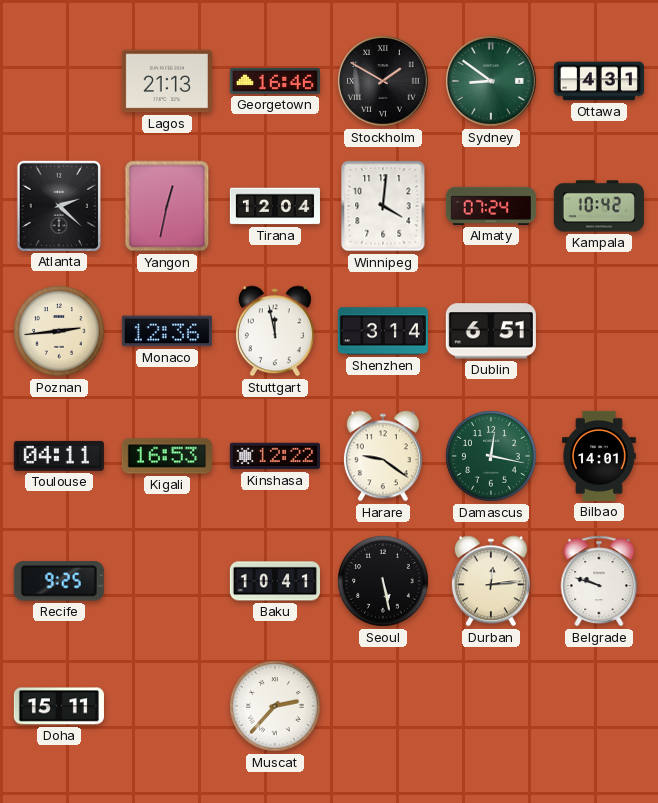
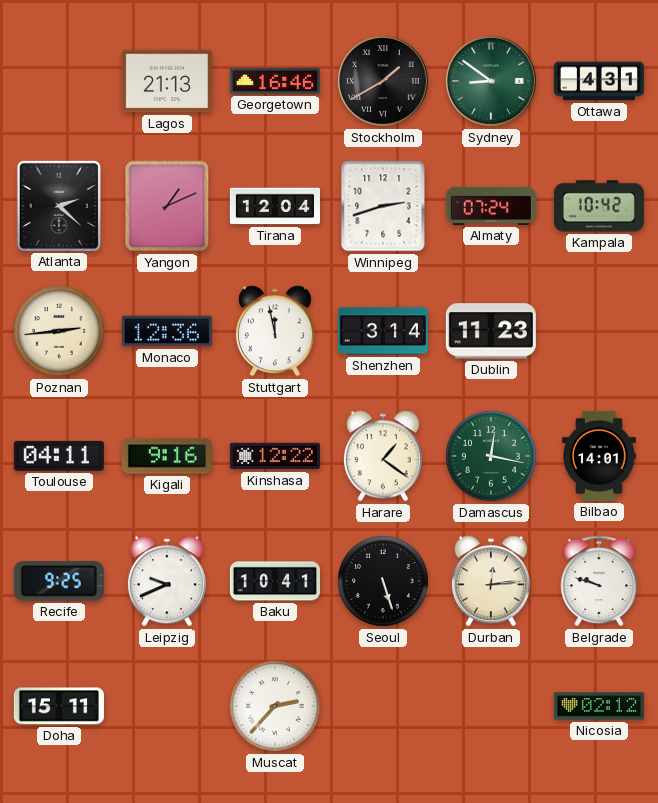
Stockholm: 1:50 -> 1:40
Yangon: 12:32 -> 1:11
Winnipeg: 4:01 -> 2:42
Dublin: 6:51 -> 11:23
Kigali: 16:53 -> 9:16
Harare: 9:21 -> 1:21
Leipzig: none -> 9:41
Seoul: 5:28 -> 5:27
Nicosia: none -> 02:12
